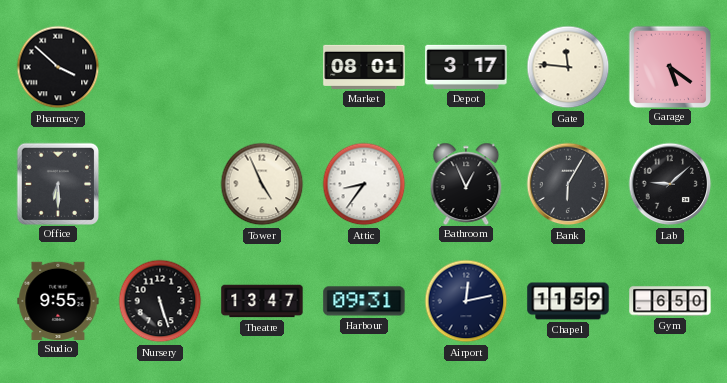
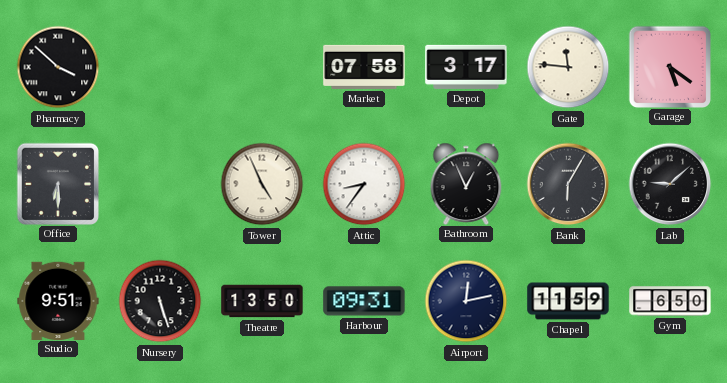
Market: 08:01 -> 07:58
Studio: 9:55 -> 9:51
Theatre: 13:47 -> 13:50
